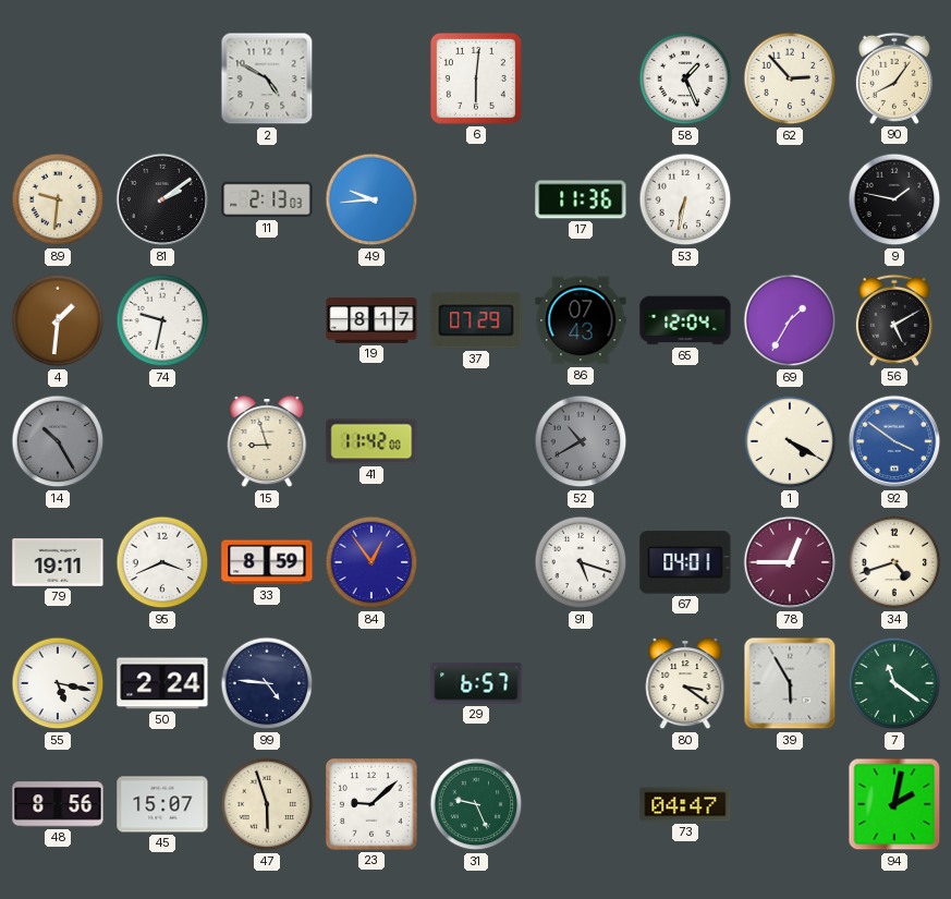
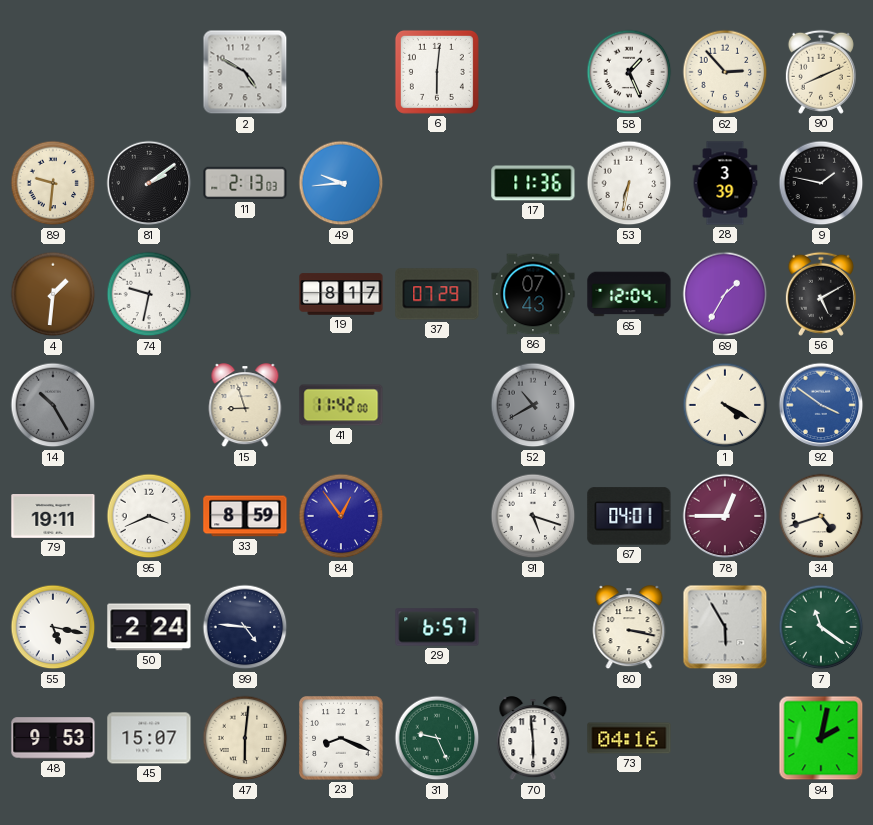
90: 8:06 -> 8:11
28: none -> 3:39
80: 3:21 -> 3:17
48: 8:56 -> 9:53
47: 5:57 -> 6:01
23: 9:08 -> 8:19
70: none -> 5:59
73: 04:47 -> 04:16
